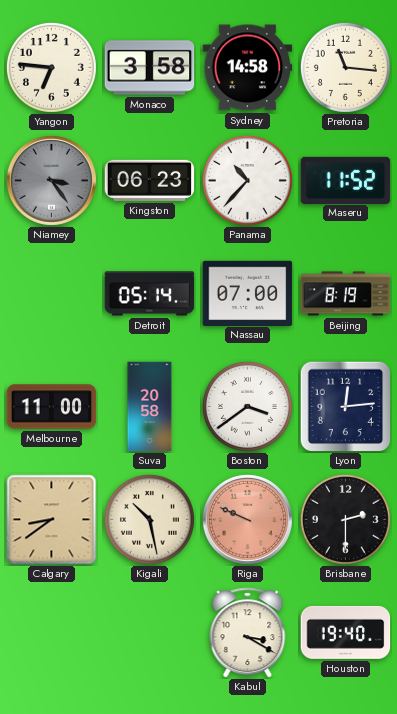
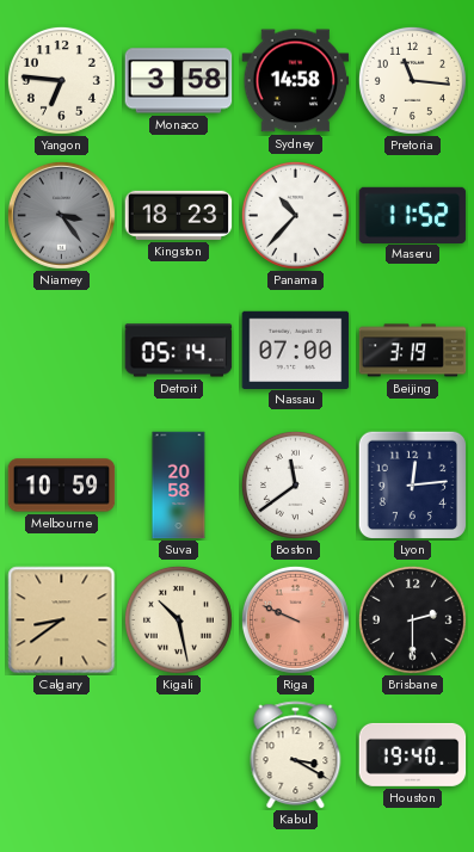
Kingston: 06:23 -> 18:23
Beijing: 8:19 -> 3:19
Melbourne: 11:00 -> 10:59
Boston: 3:39 -> 11:39
